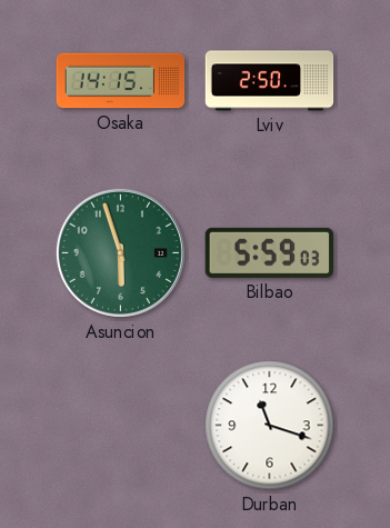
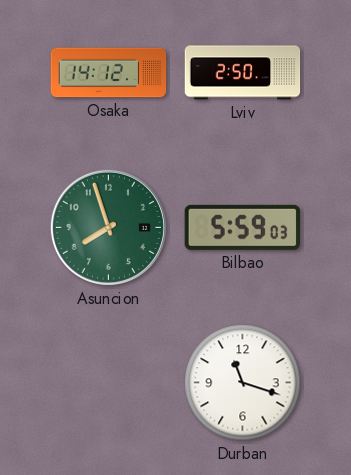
Osaka: 14:15 -> 14:12
Asuncion: 5:57 -> 7:57
